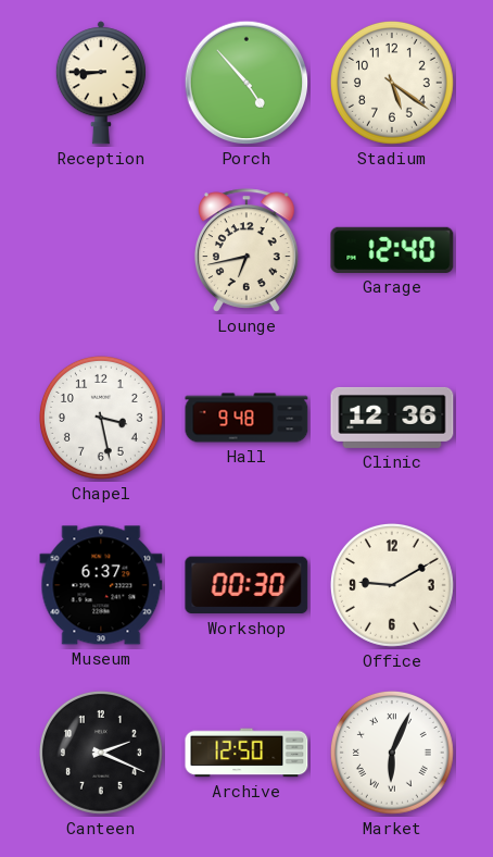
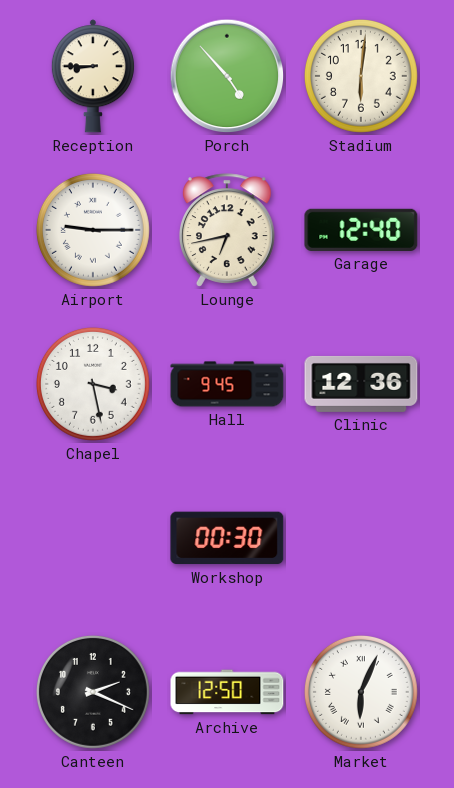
Stadium: 5:21 -> 6:01
Airport: none -> 9:15
Hall: 9:48 -> 9:45
Museum: 6:37 -> none
Office: 9:10 -> none
